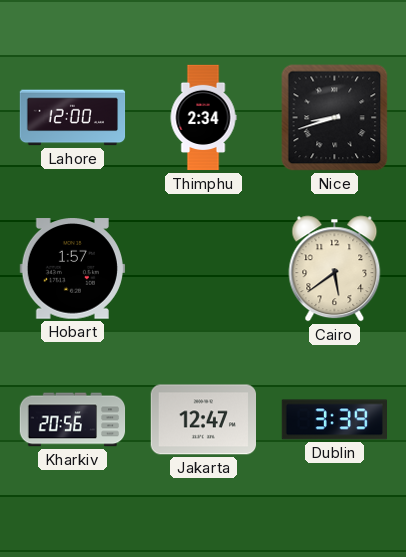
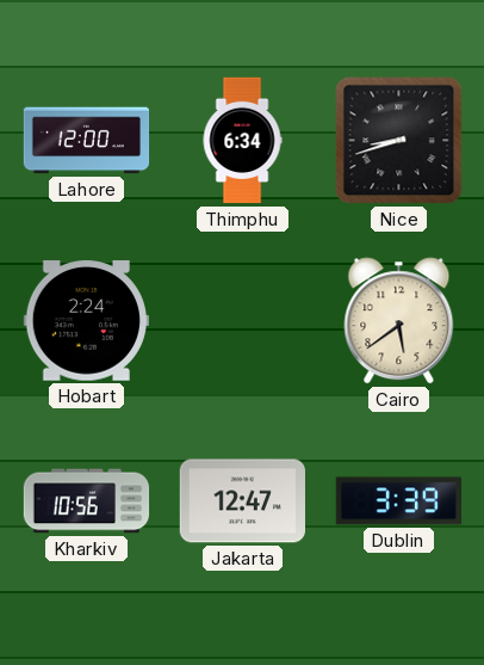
Thimphu: 2:34 -> 6:34
Hobart: 1:57 -> 2:24
Kharkiv: 20:56 -> 10:56
